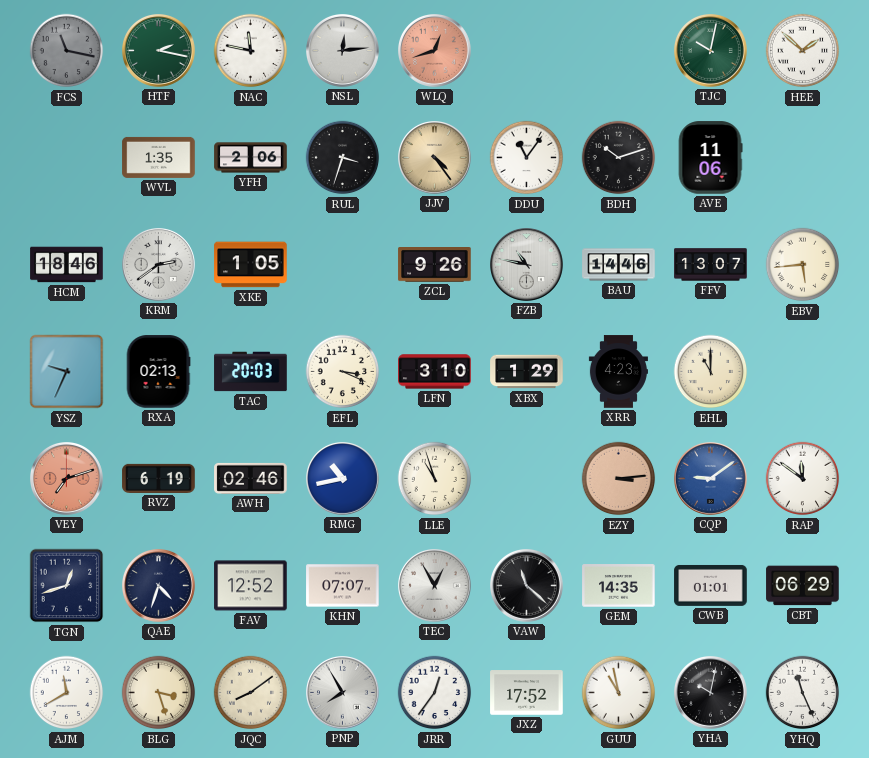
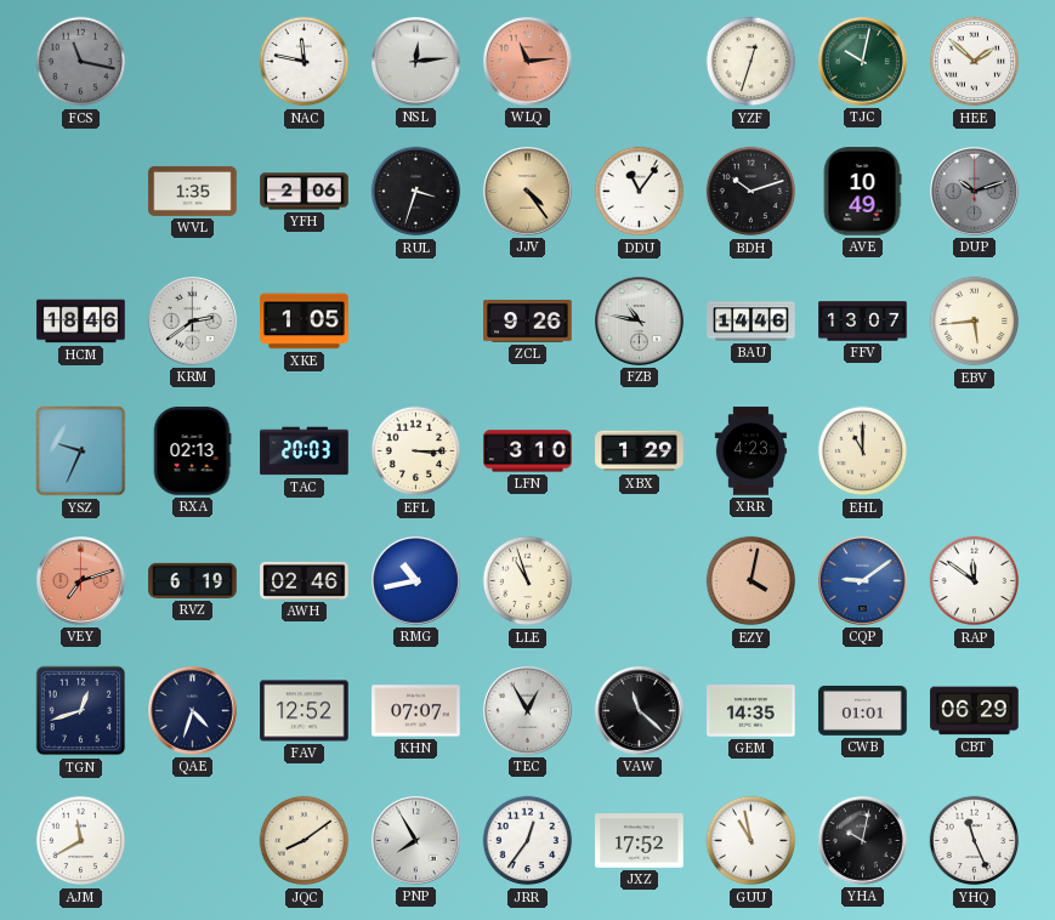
HTF: 2:17 -> none
WLQ: 12:42 -> 11:14
YZF: none -> 12:33
AVE: 11:06 -> 10:49
DUP: none -> 10:12
EFL: 3:19 -> 3:15
EZY: 3:14 -> 4:02
BLG: 3:27 -> none
